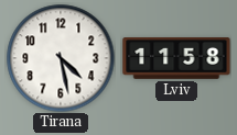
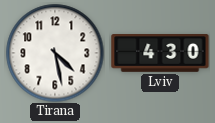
Lviv: 11:58 -> 4:30
